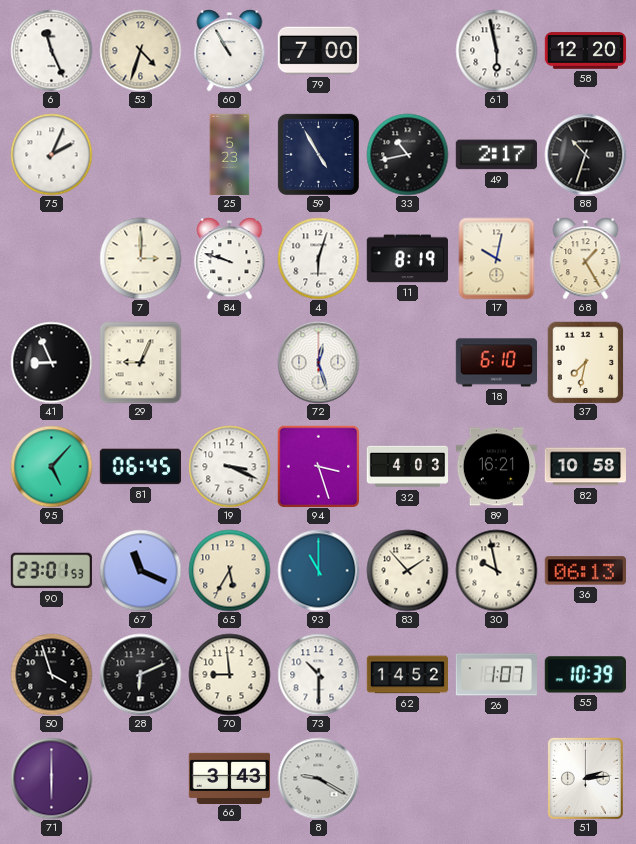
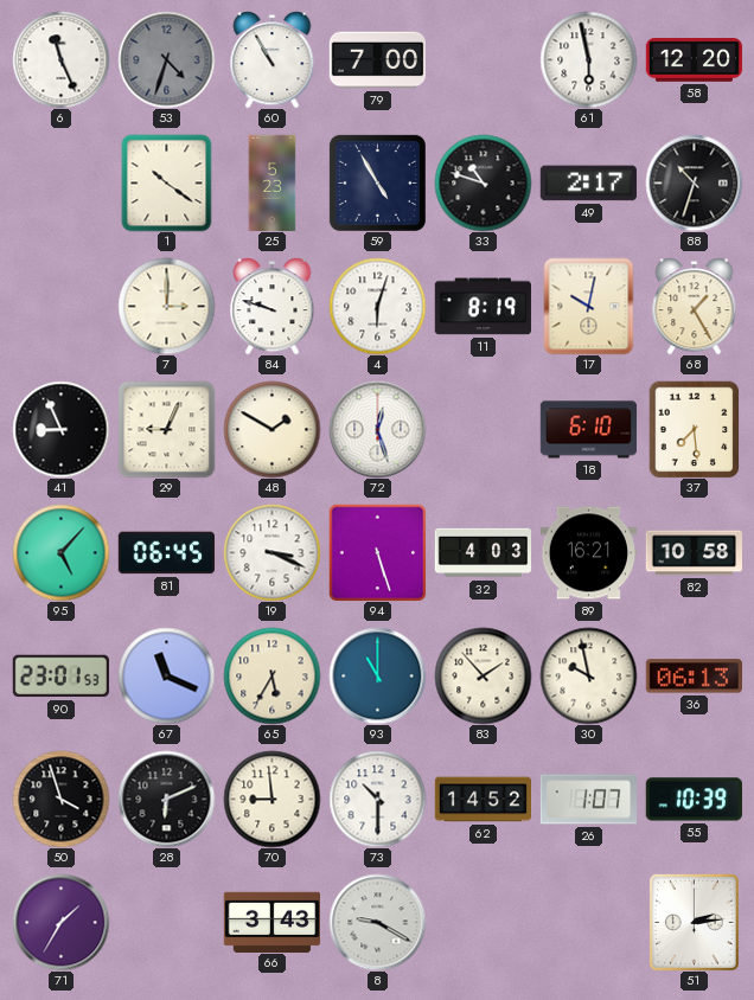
53 dial: cream -> grey
75: 2:04 -> none
1: none -> 10:21
33: 10:43 -> 10:48
48: none -> 1:50
37: 7:32 -> 7:29
94: 3:27 -> 5:27
71: 6:00 -> 1:35
